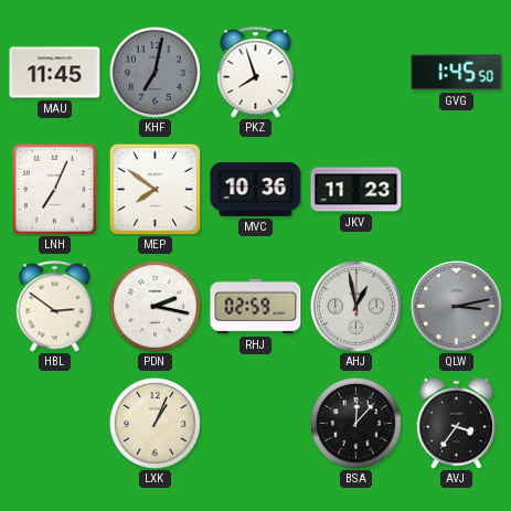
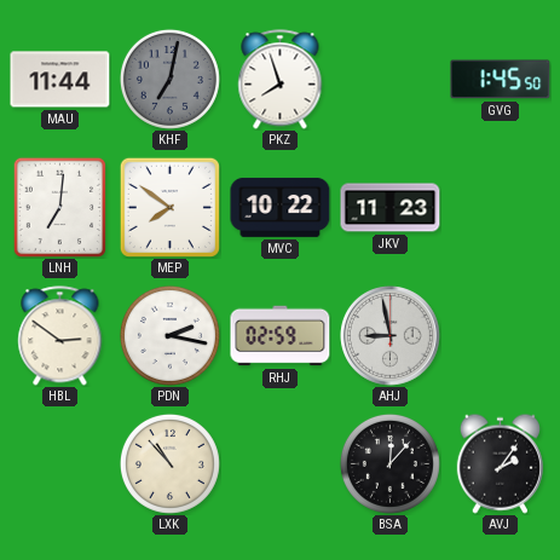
MAU: 11:45 -> 11:44
LNH: 7:04 -> 7:01
MVC: 10:36 -> 10:22
AHJ: 12:58 -> 8:58
QLW: 3:13 -> none
LXK: 1:04 -> 10:53
AVJ: 3:36 -> 2:06
